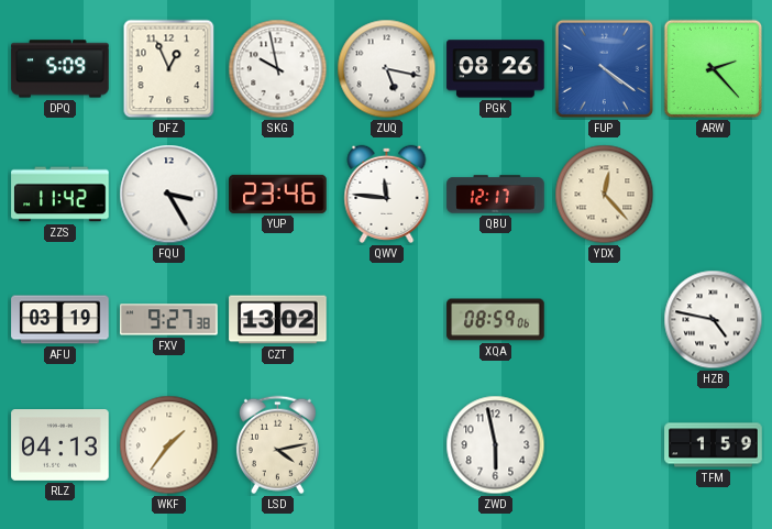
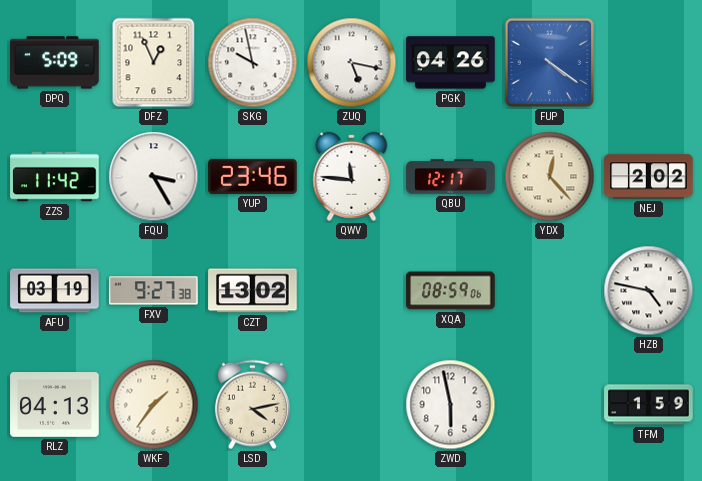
PGK: 08:26 -> 04:26
ARW: 2:23 -> none
NEJ: none -> 2:02
